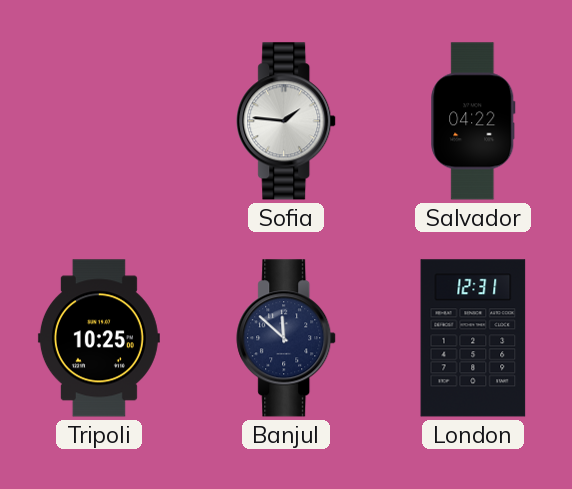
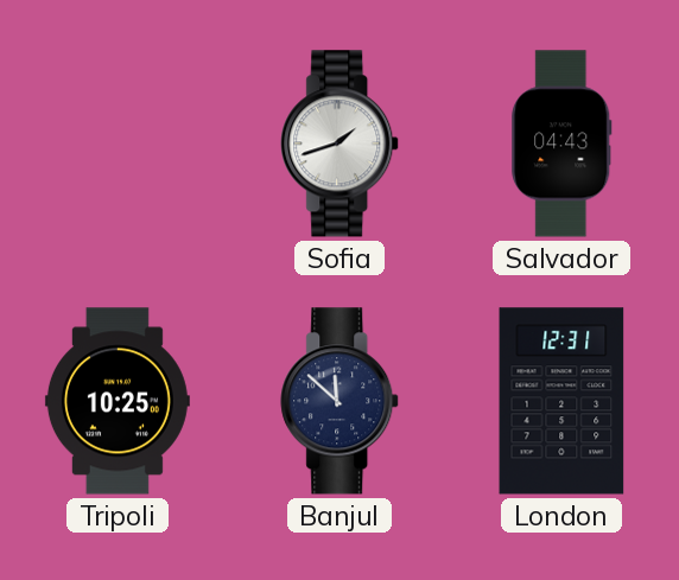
Sofia: 1:46 -> 1:42
Salvador: 04:22 -> 04:43
